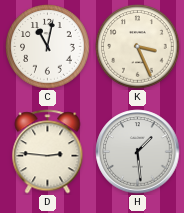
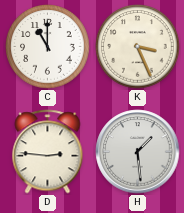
C: 11:02 -> 11:00
